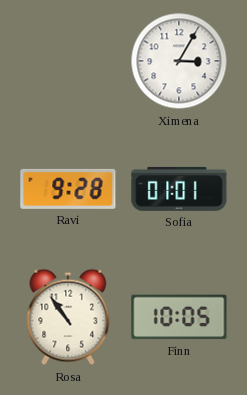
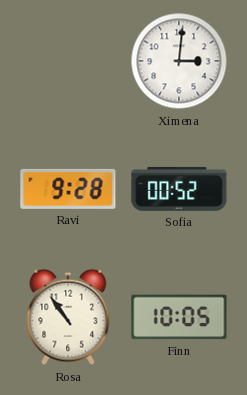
Ximena: 3:05 -> 3:01
Sofia: 01:01 -> 00:52
